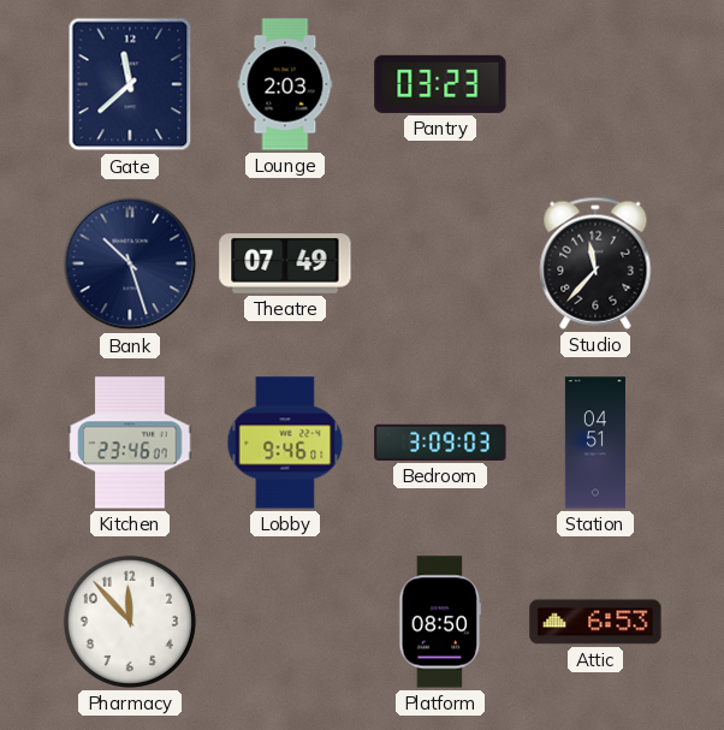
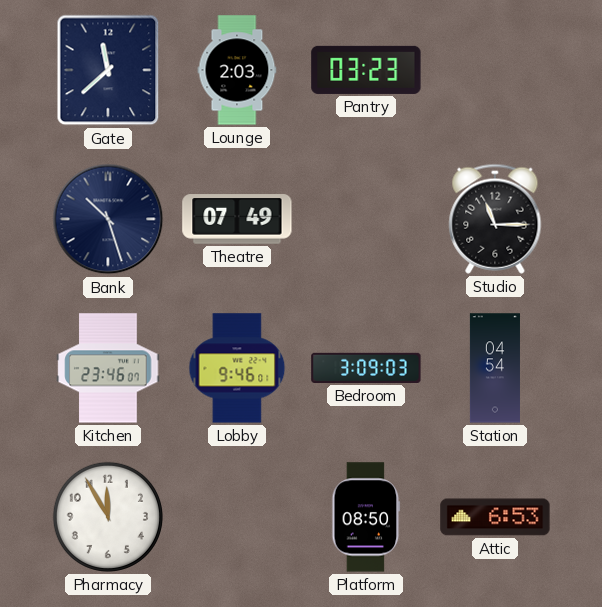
Studio: 11:37 -> 11:15
Station: 04:51 -> 04:54
Pharmacy: 11:53 -> 11:55
